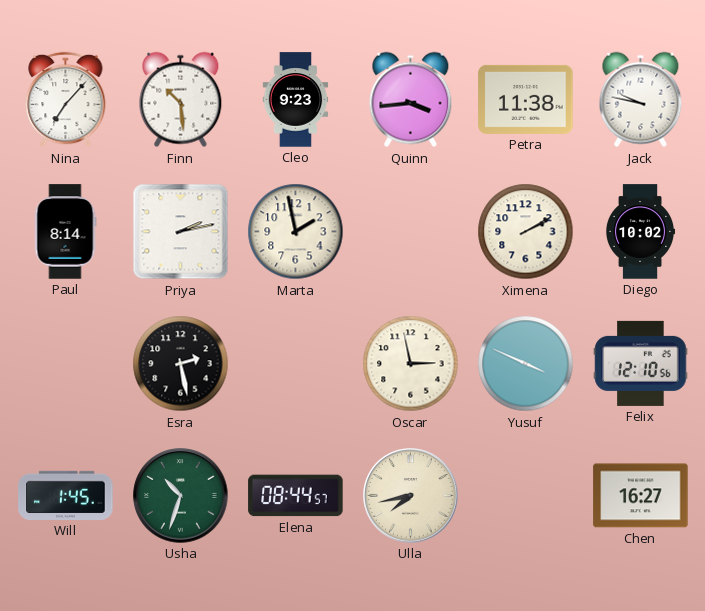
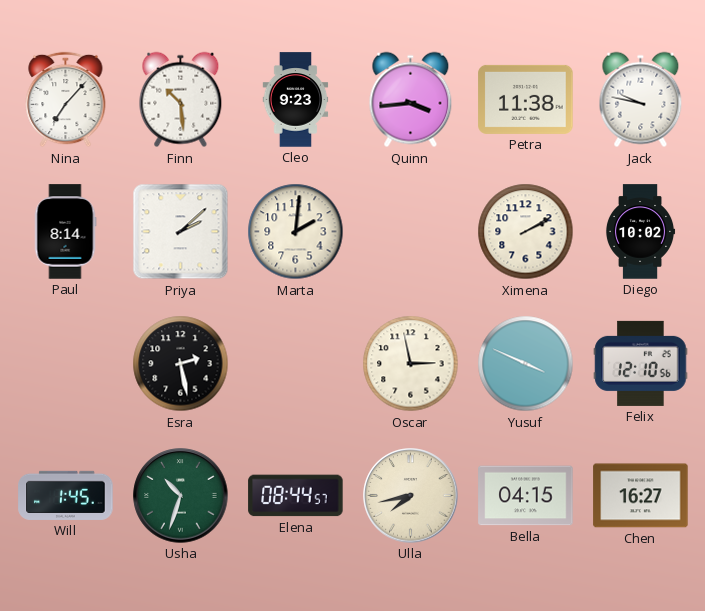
Priya: 2:13 -> 2:08
Marta: 1:58 -> 2:01
Bella: none -> 04:15
